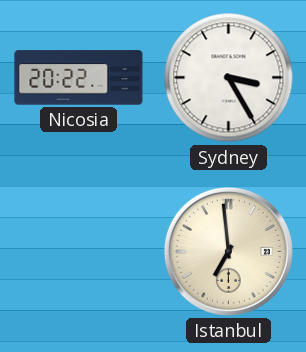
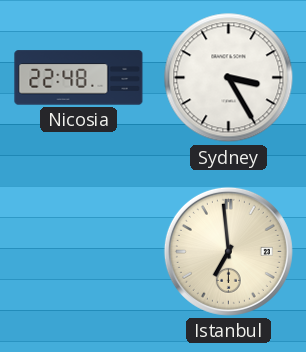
Nicosia: 20:22 -> 22:48
